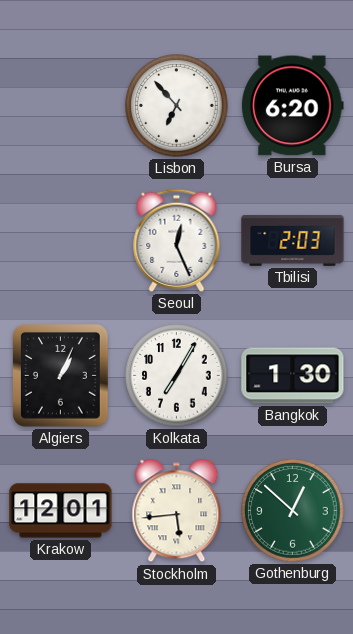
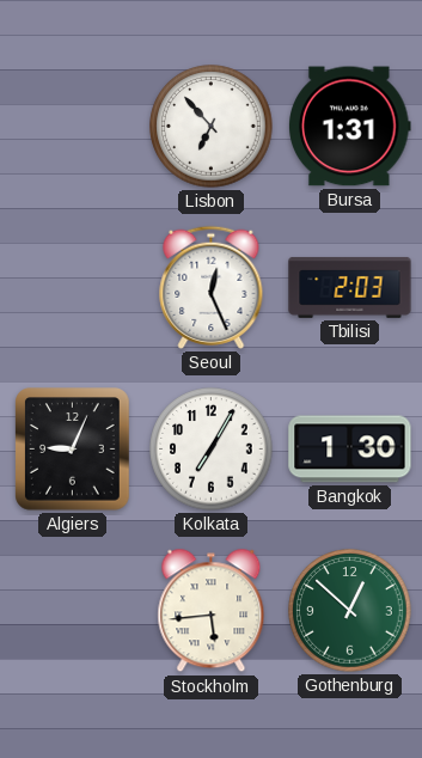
Bursa: 6:20 -> 1:31
Algiers: 1:04 -> 9:04
Krakow: 12:01 -> none
